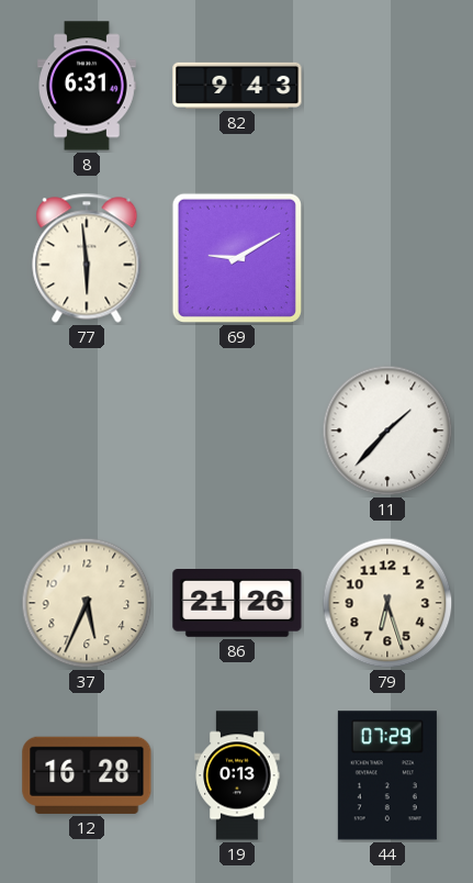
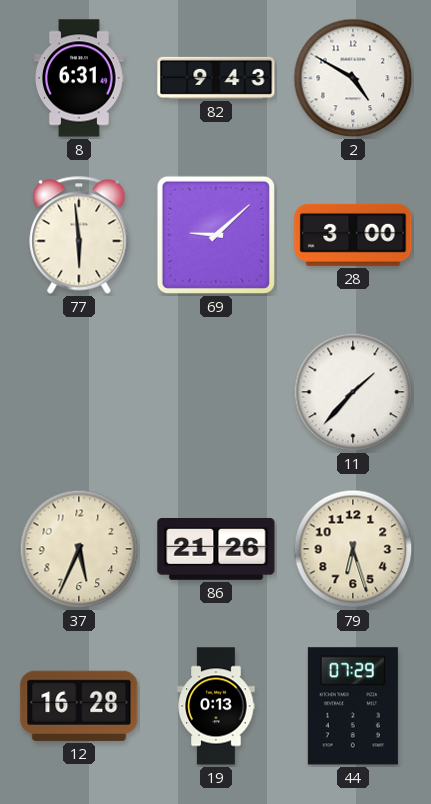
2: none -> 4:50
69: 9:10 -> 9:08
28: none -> 3:00
